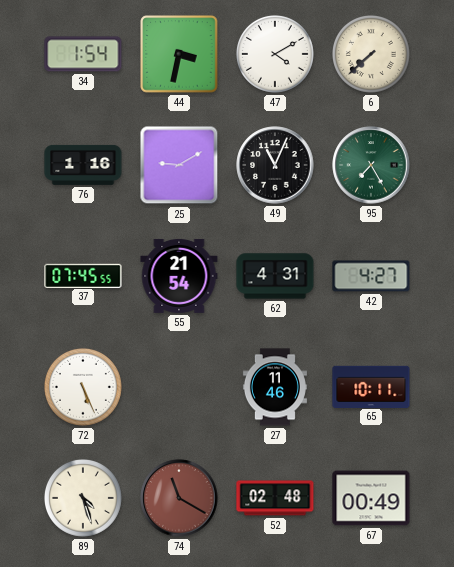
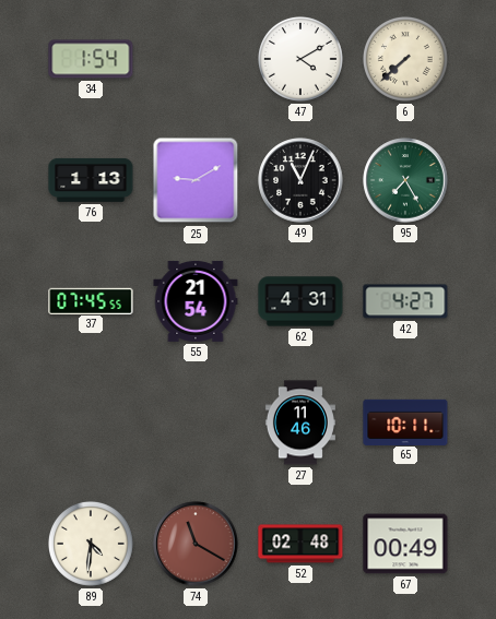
44: 3:32 -> none
76: 1:16 -> 1:13
72: 5:26 -> none
89: 4:27 -> 4:31
